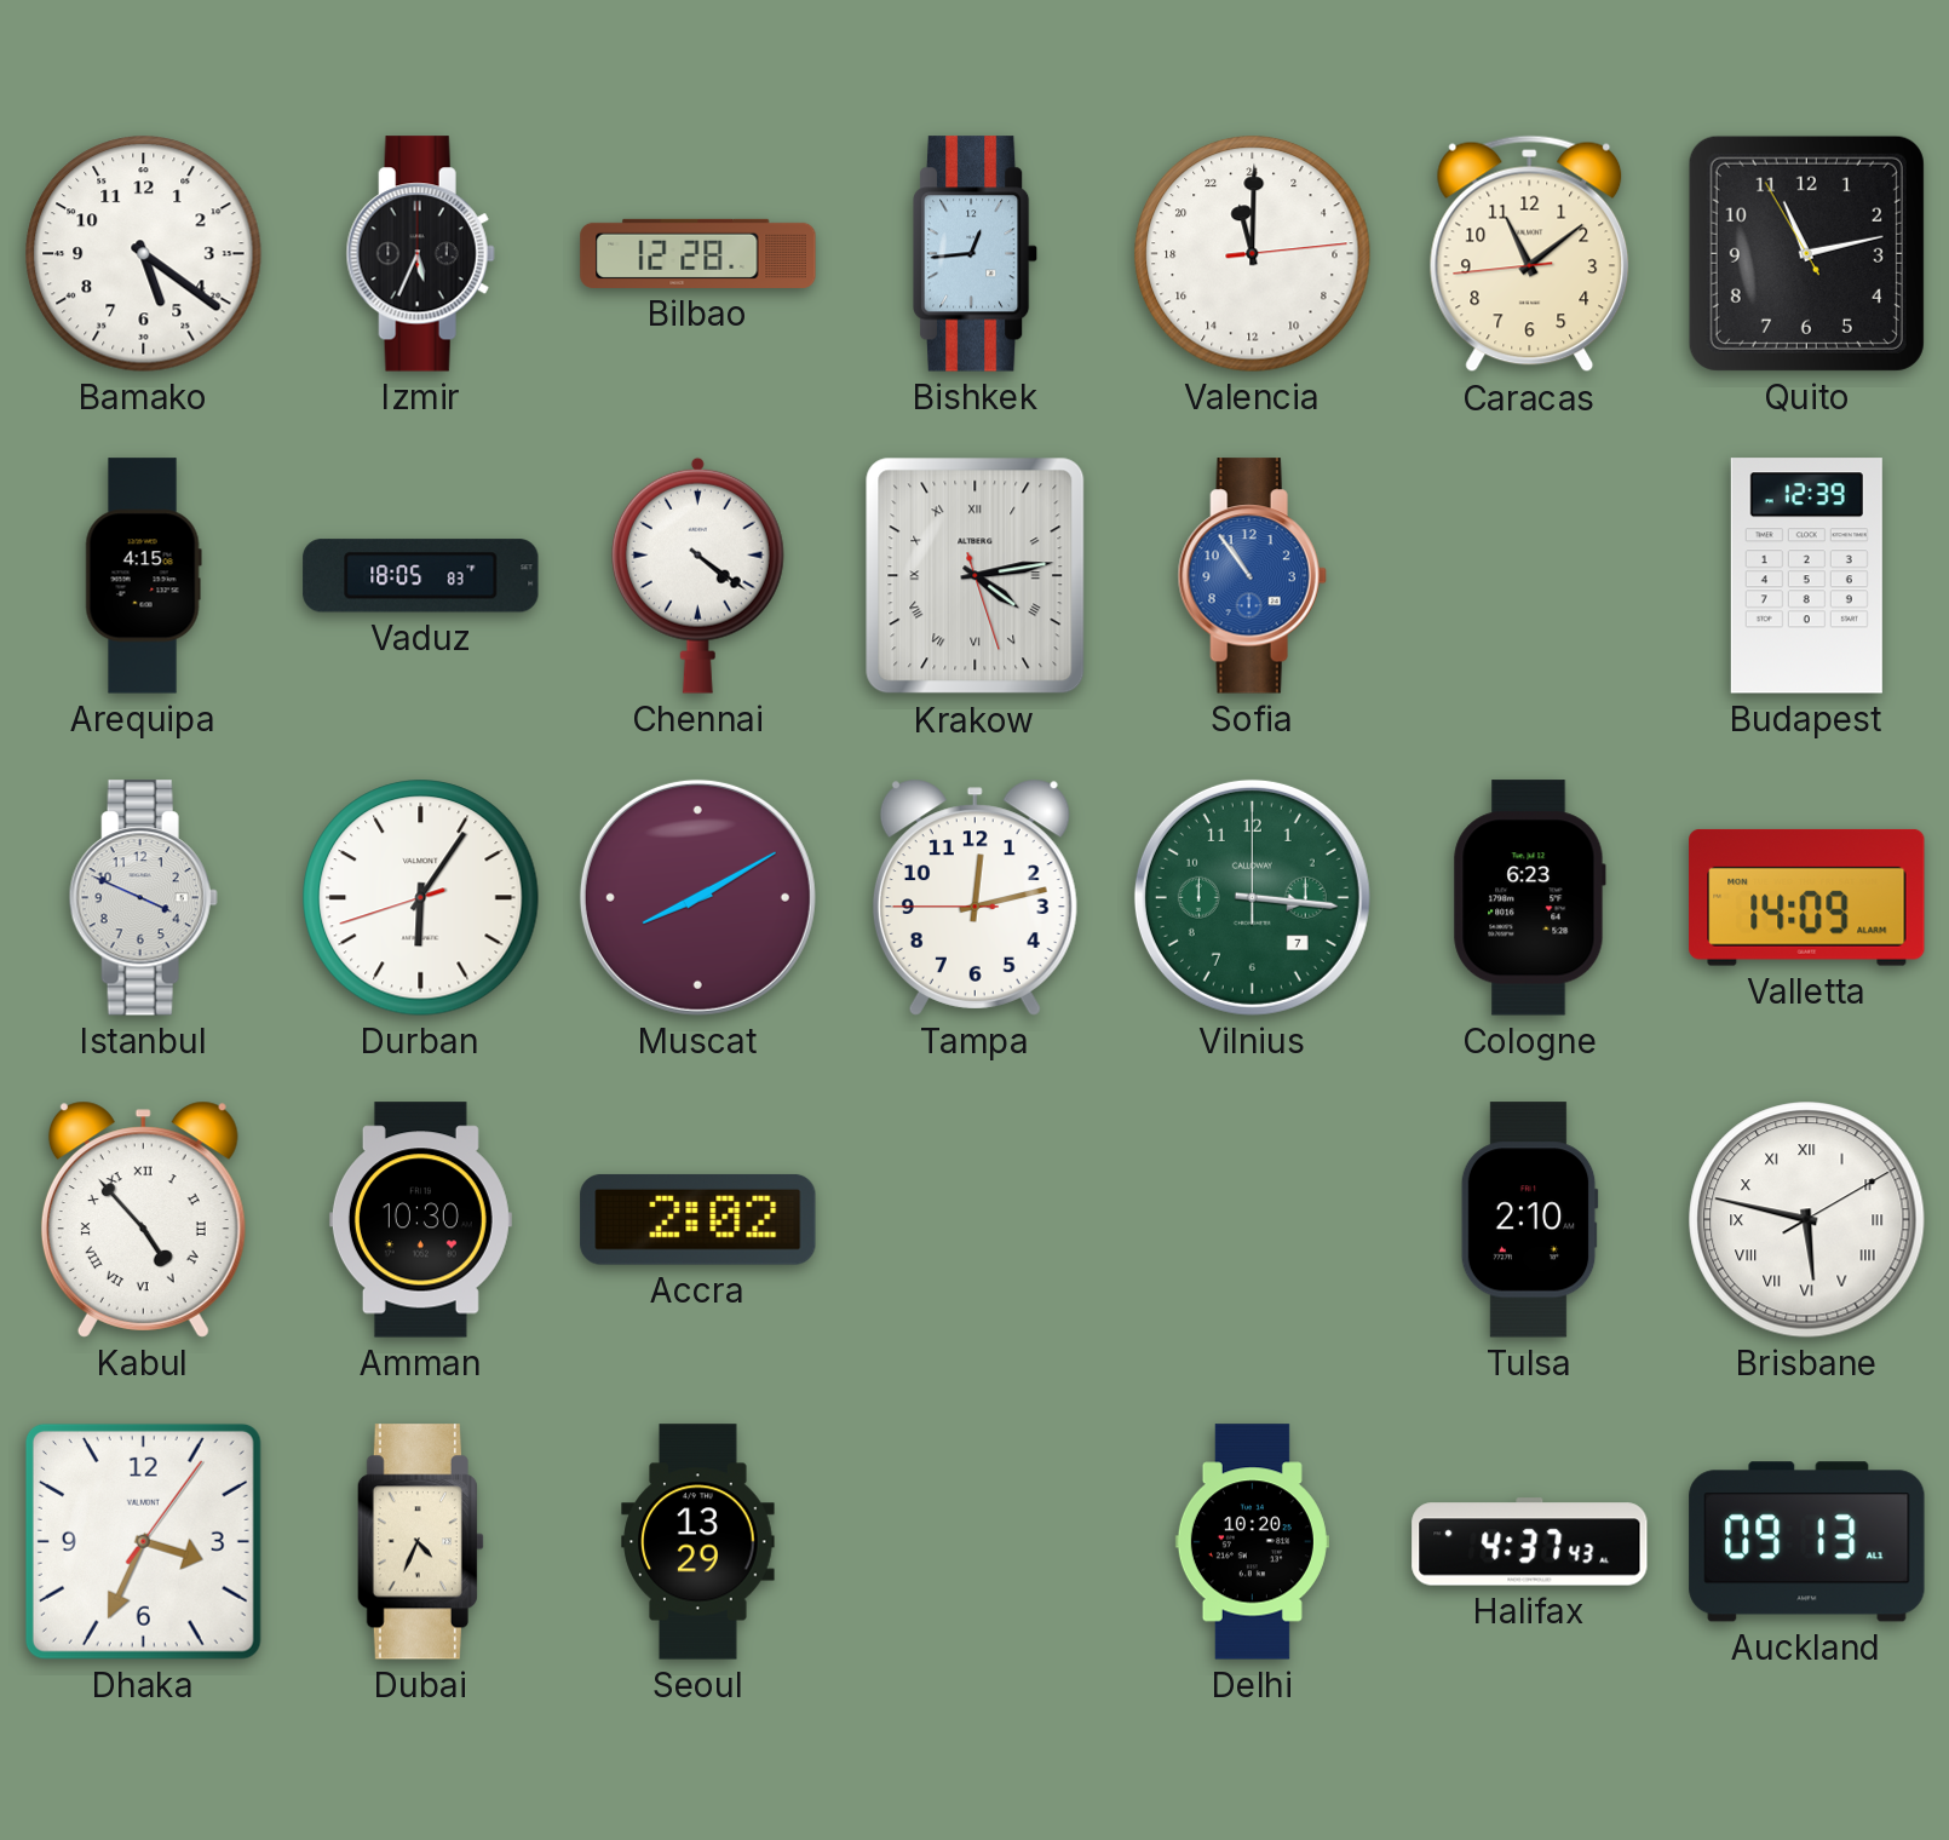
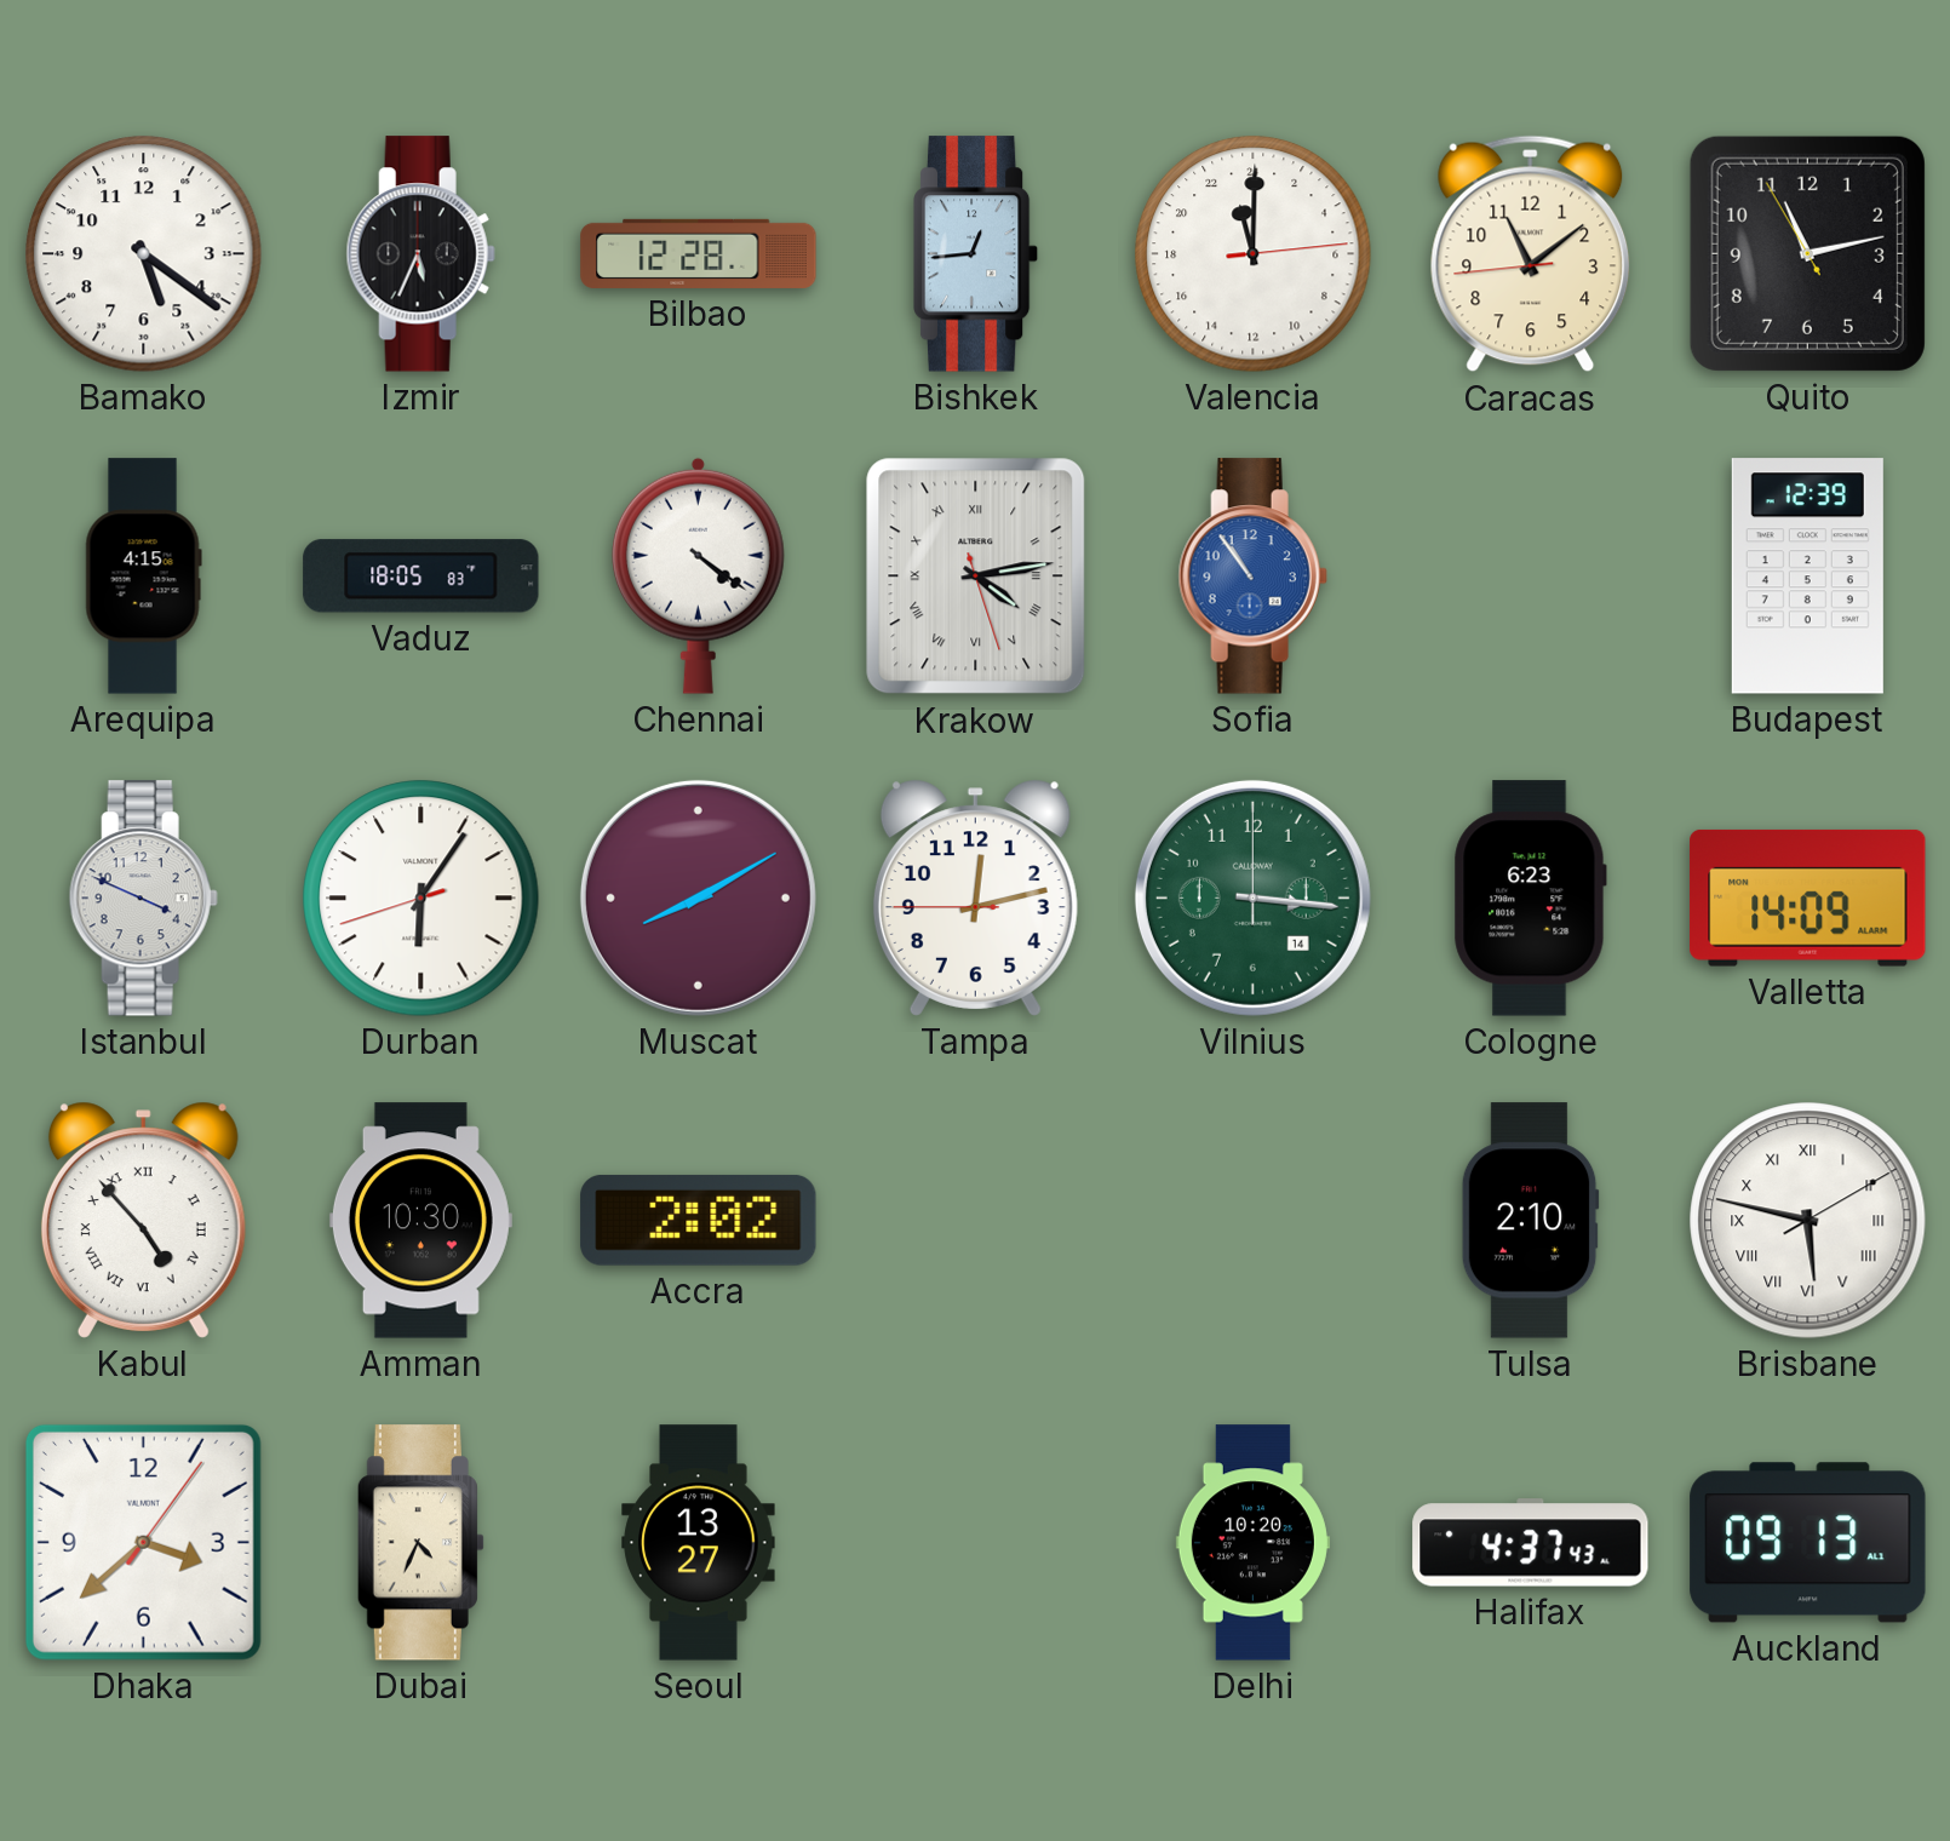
Vilnius date: 7 -> 14
Dhaka: 3:34 -> 3:38
Seoul: 13:29 -> 13:27
